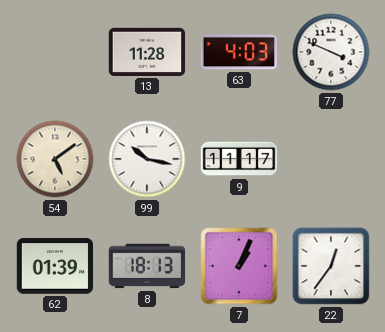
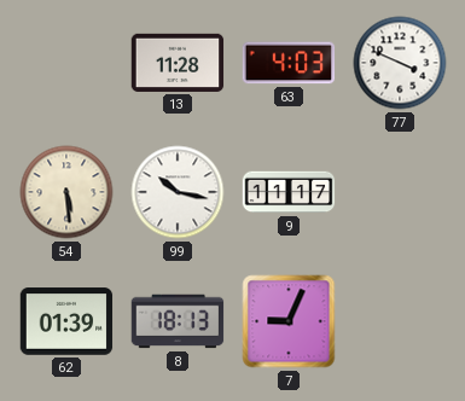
54: 5:09 -> 5:29
7: 1:04 -> 9:04
22: 12:36 -> none
